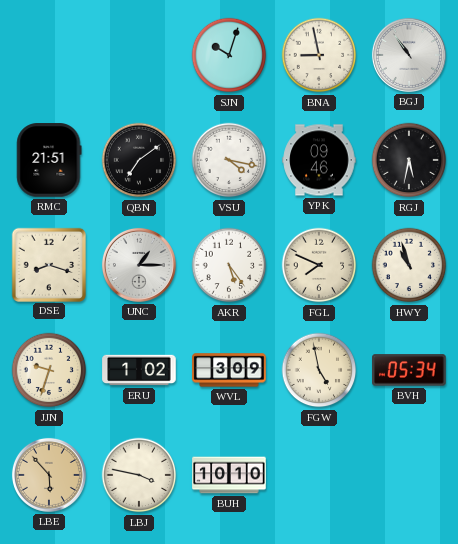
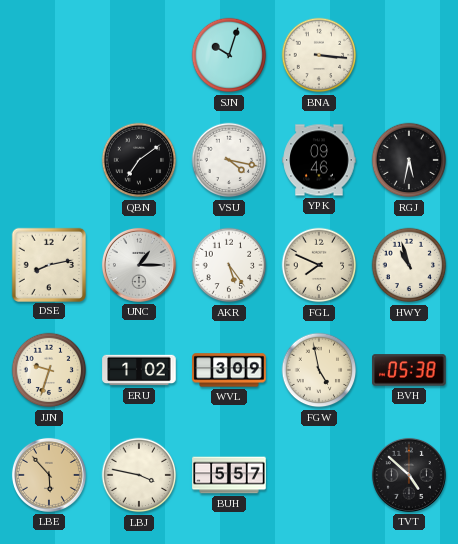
BNA: 8:58 -> 3:16
BGJ: 10:54 -> none
RMC: 21:51 -> none
DSE: 8:18 -> 8:13
BVH: 05:34 -> 05:38
BUH: 10:10 -> 5:57
TVT: none -> 4:52
